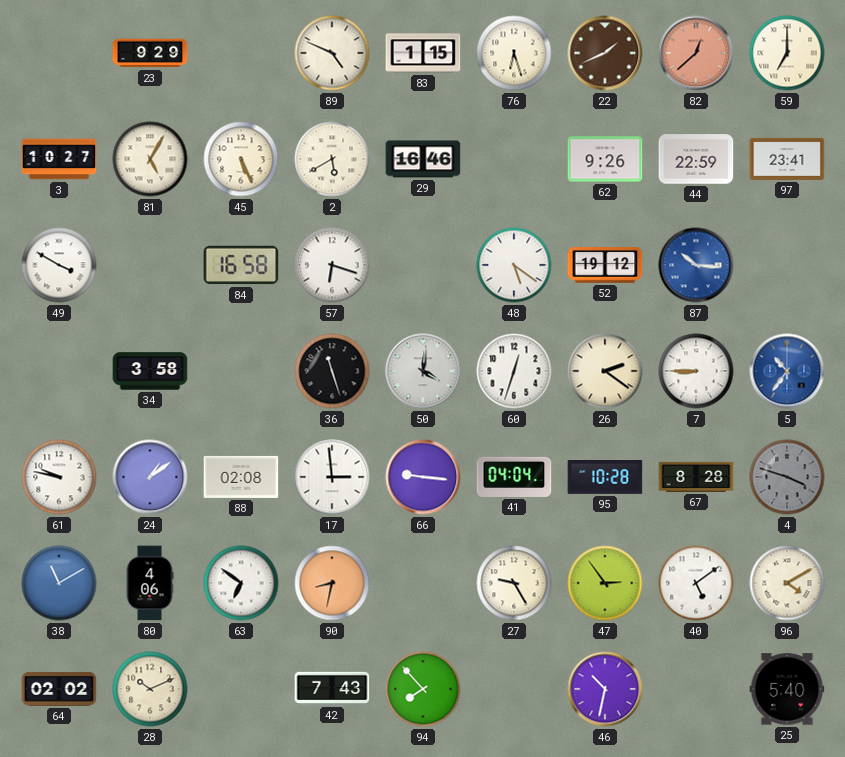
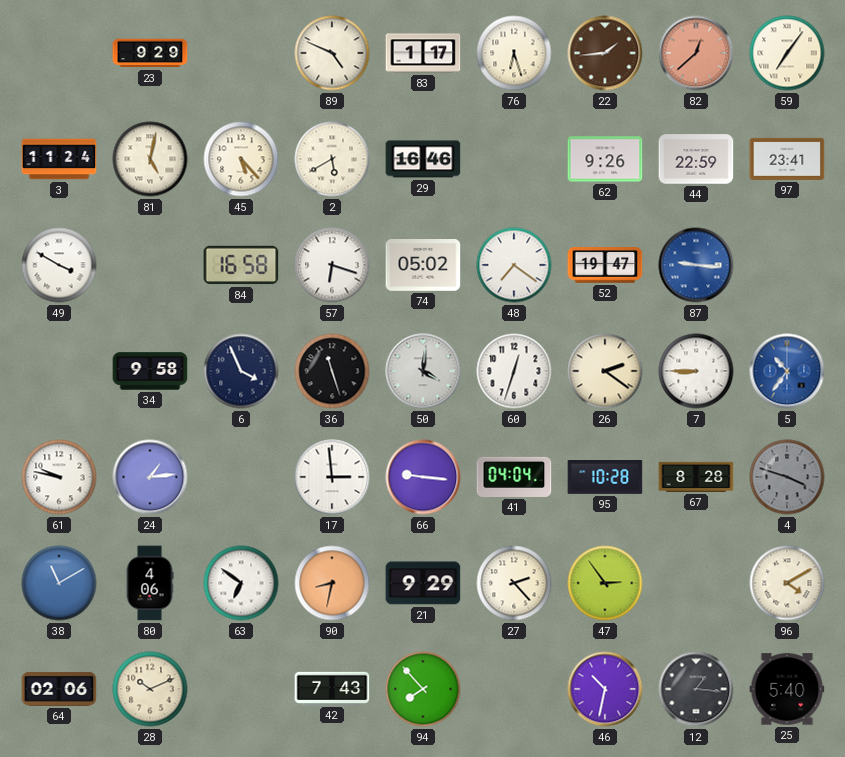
83: 1:15 -> 1:17
22: 1:41 -> 1:44
59: 7:00 -> 7:06
3: 10:27 -> 11:24
81: 5:05 -> 5:02
45: 5:26 -> 5:23
74: none -> 05:02
48: 5:21 -> 7:21
52: 19:12 -> 19:47
87: 10:16 -> 9:16
34: 3:58 -> 9:58
6: none -> 3:56
24: 1:09 -> 1:14
88: 02:08 -> none
21: none -> 9:29
27: 9:25 -> 2:23
40: 5:09 -> none
64: 02:02 -> 02:06
12: none -> 1:16
